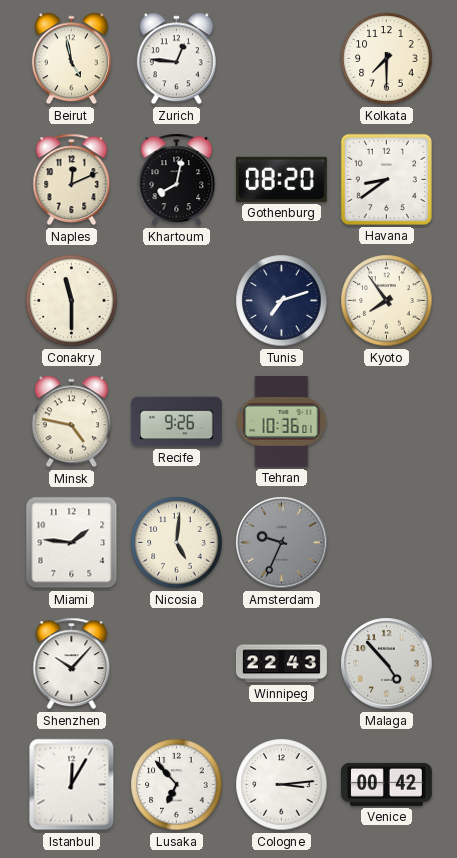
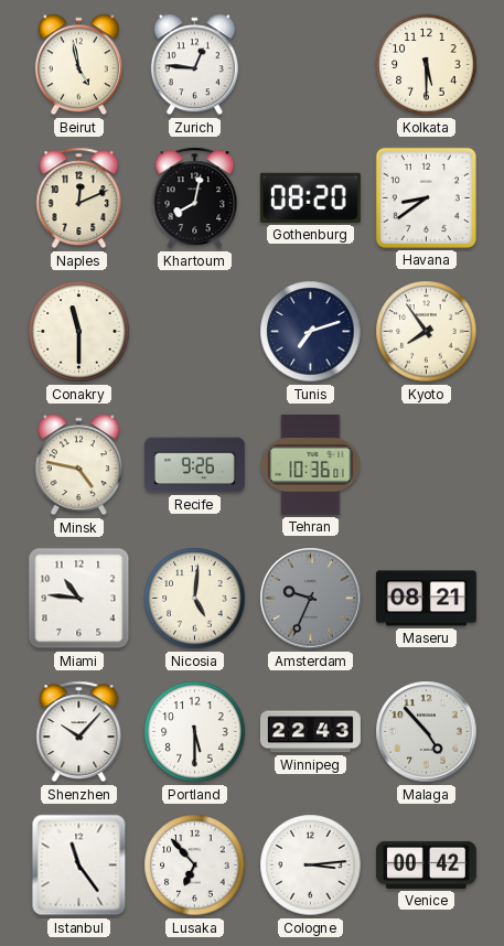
Kolkata: 7:30 -> 5:30
Miami: 1:46 -> 10:46
Maseru: none -> 08:21
Portland: none -> 5:30
Istanbul: 12:05 -> 11:24
